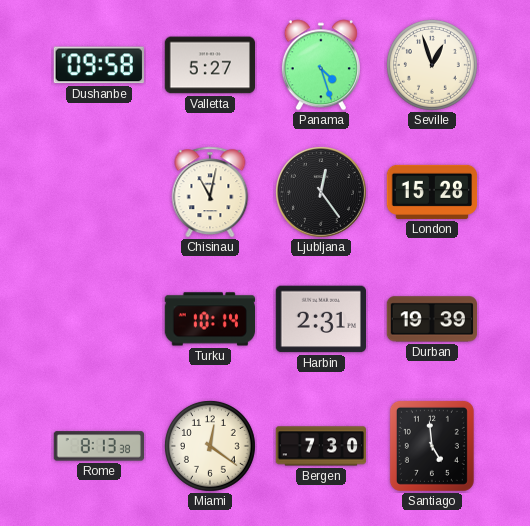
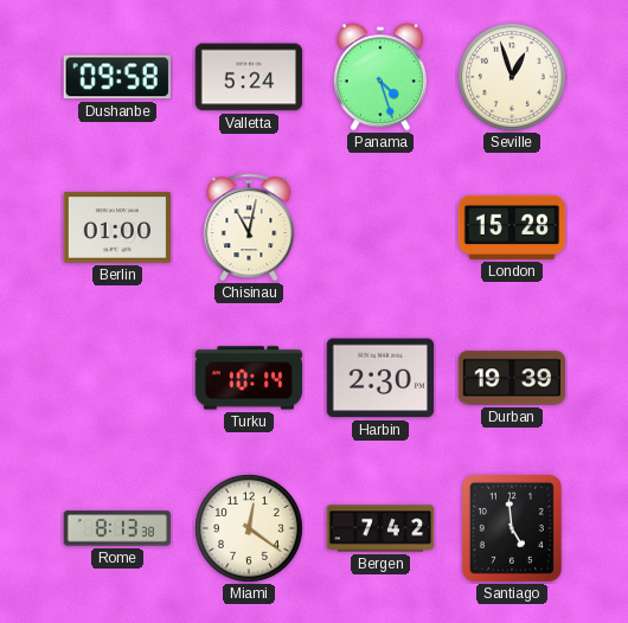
Valletta: 5:27 -> 5:24
Berlin: none -> 01:00
Ljubljana: 12:24 -> none
Harbin: 2:31 -> 2:30
Bergen: 7:30 -> 7:42
